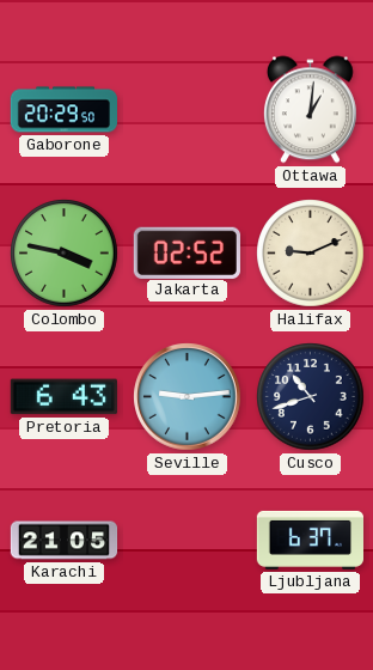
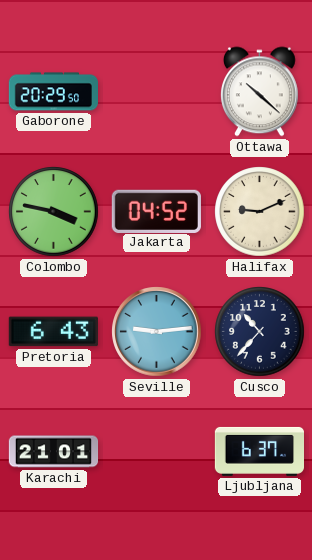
Ottawa: 1:01 -> 10:22
Jakarta: 02:52 -> 04:52
Cusco: 10:42 -> 10:37
Karachi: 21:05 -> 21:01
